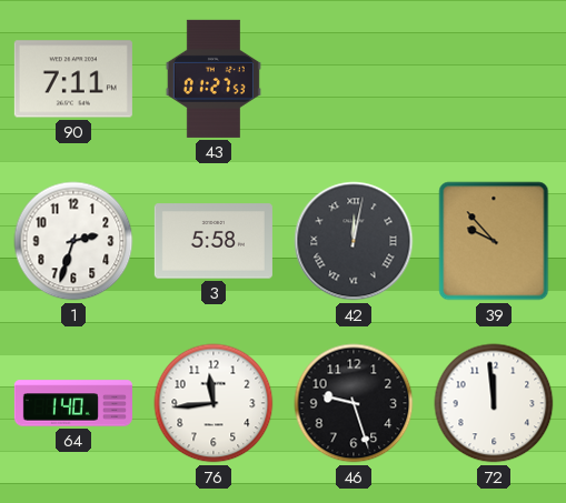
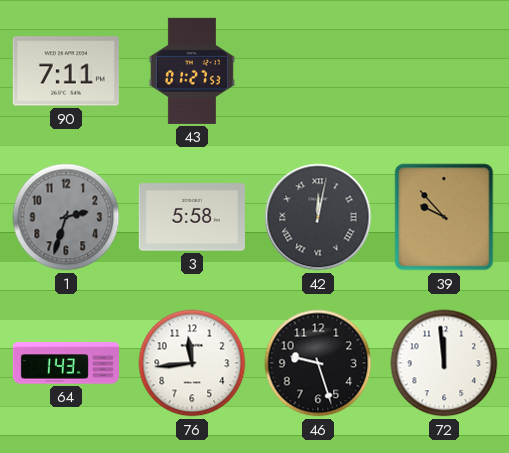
1 dial: white -> grey
64: 1:40 -> 1:43
